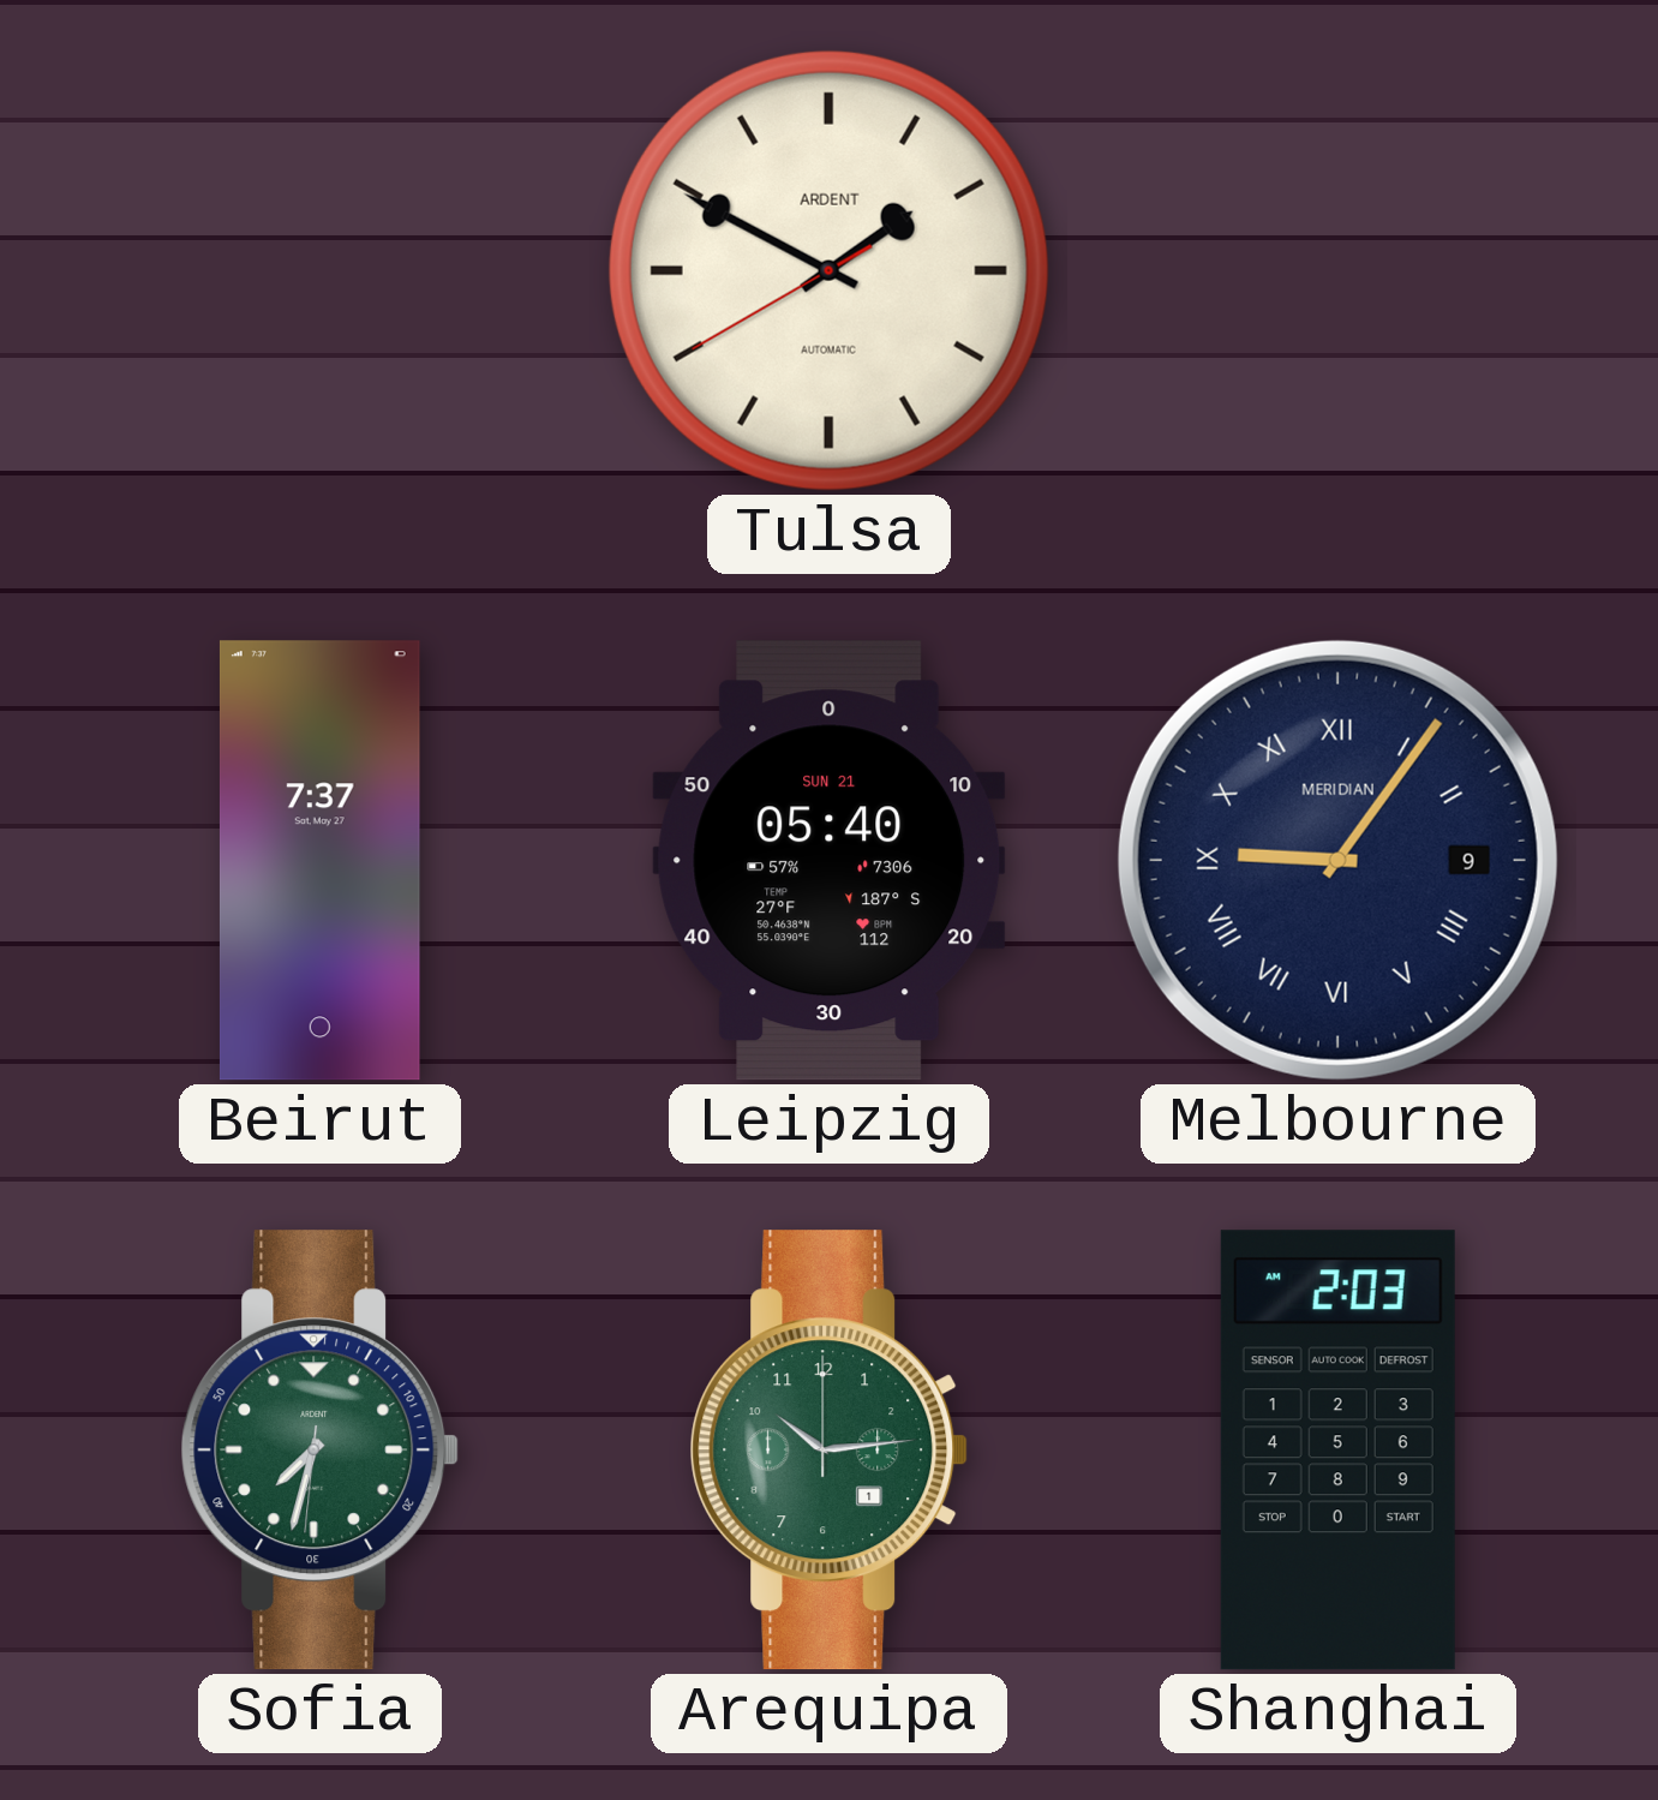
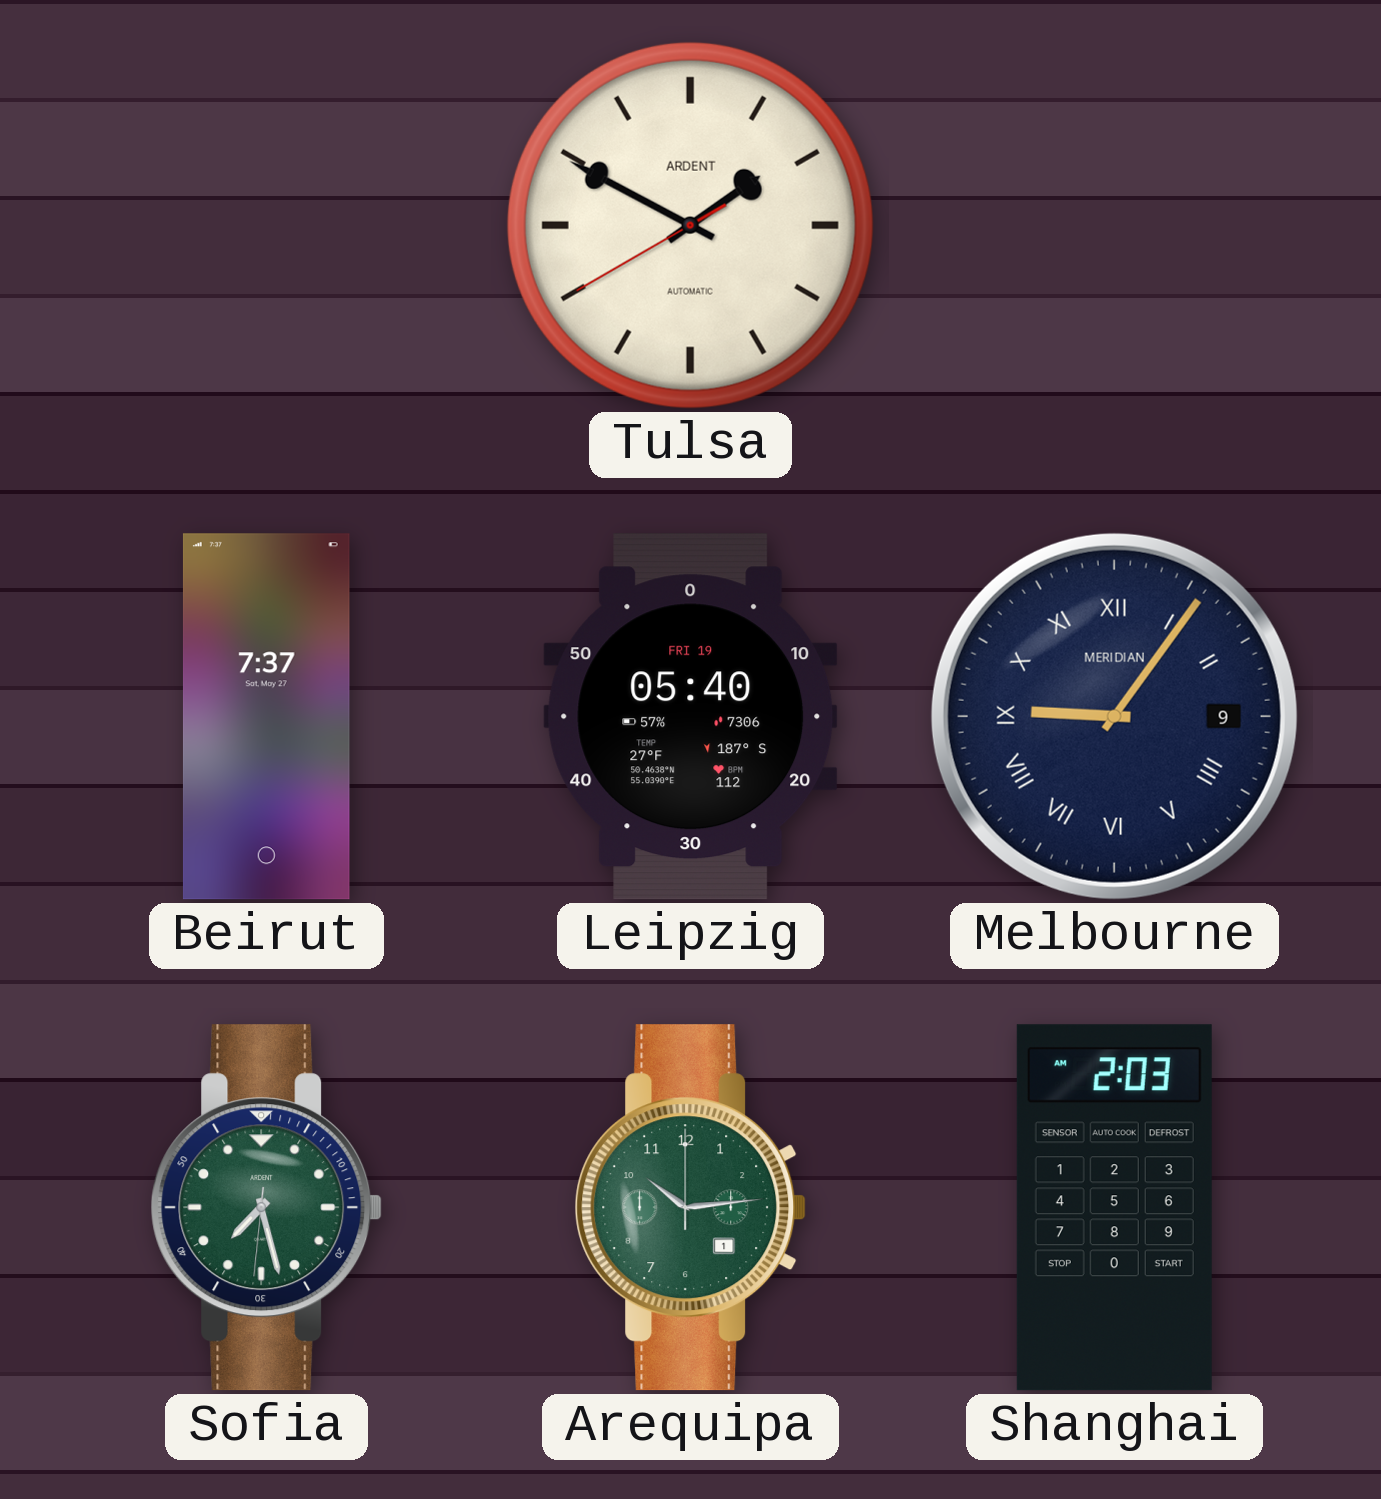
Leipzig date: SUN 21 -> FRI 19
Sofia: 7:32 -> 7:27
